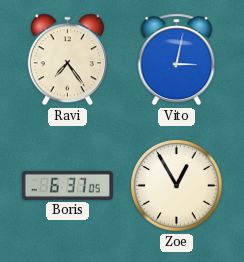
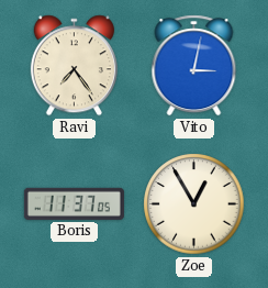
Boris: 6:37 -> 11:37
